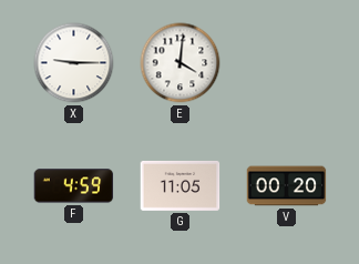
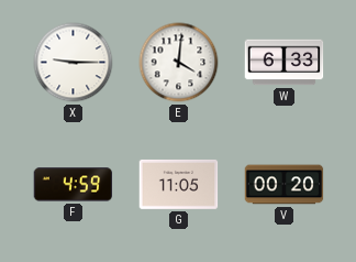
W: none -> 6:33
